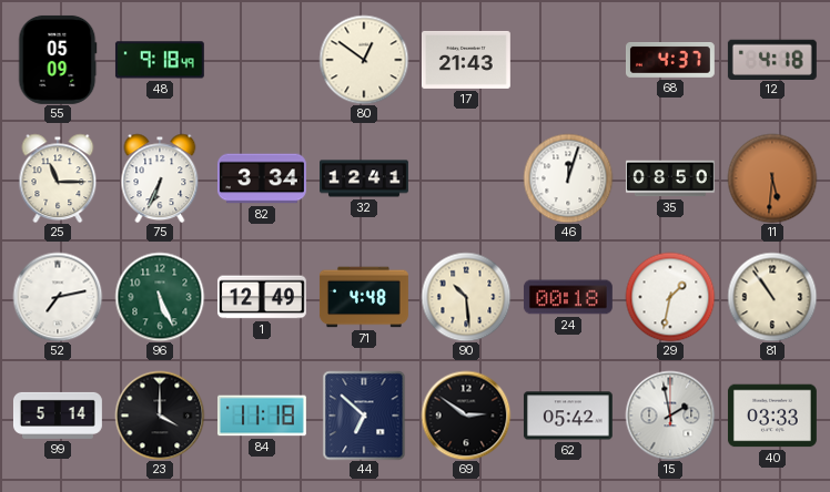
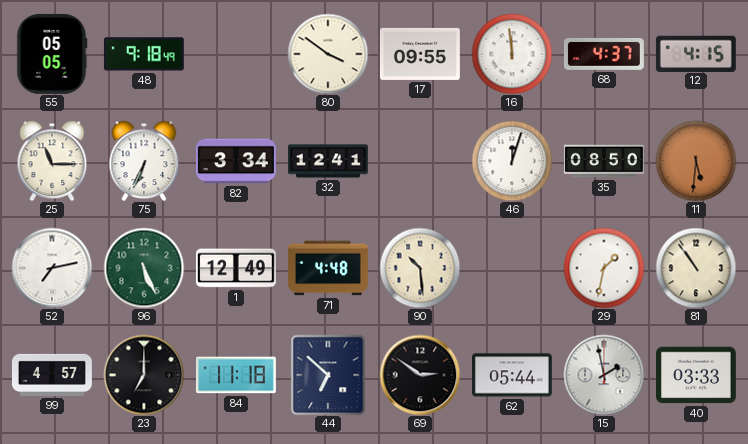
55: 05:09 -> 05:05
80: 12:51 -> 3:51
17: 21:43 -> 09:55
16: none -> 11:59
12: 4:18 -> 4:15
24: 00:18 -> none
99: 5:14 -> 4:57
23: 4:00 -> 7:00
62: 05:42 -> 05:44
